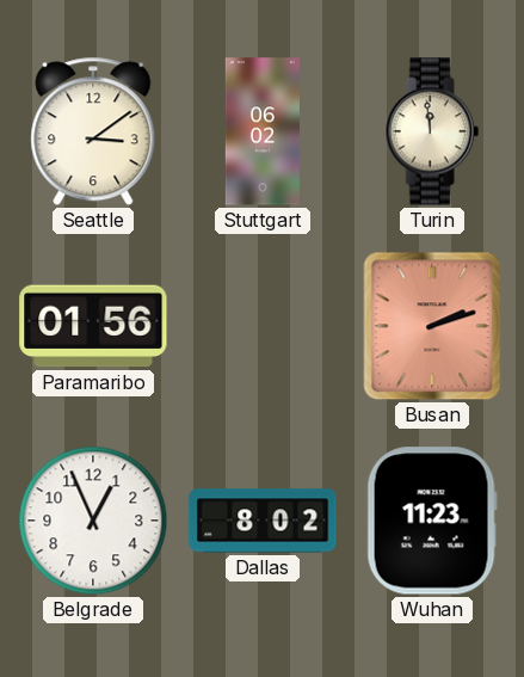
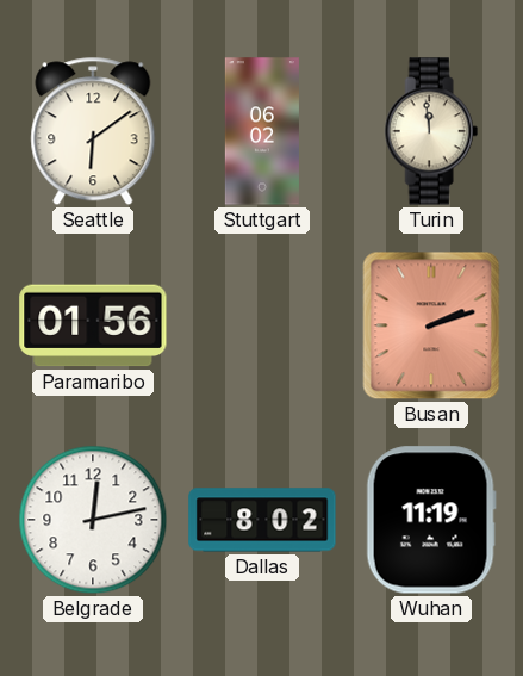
Seattle: 3:09 -> 6:09
Belgrade: 12:56 -> 12:13
Wuhan: 11:23 -> 11:19
